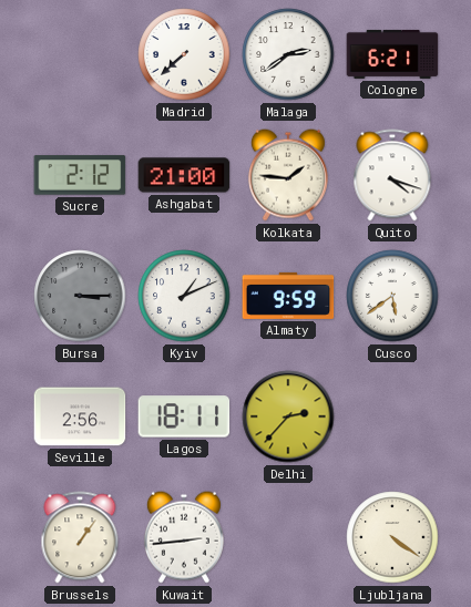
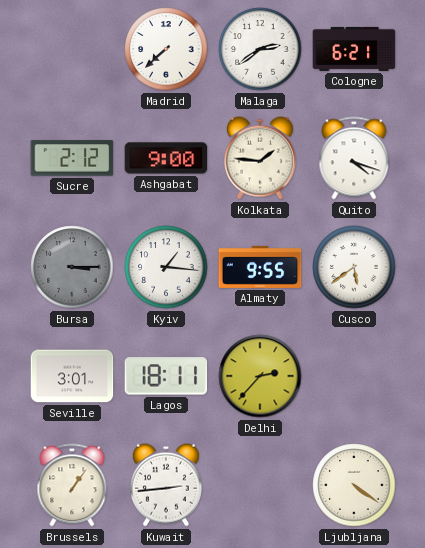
Ashgabat: 21:00 -> 9:00
Kyiv: 1:11 -> 1:16
Almaty: 9:59 -> 9:55
Seville: 2:56 -> 3:01
